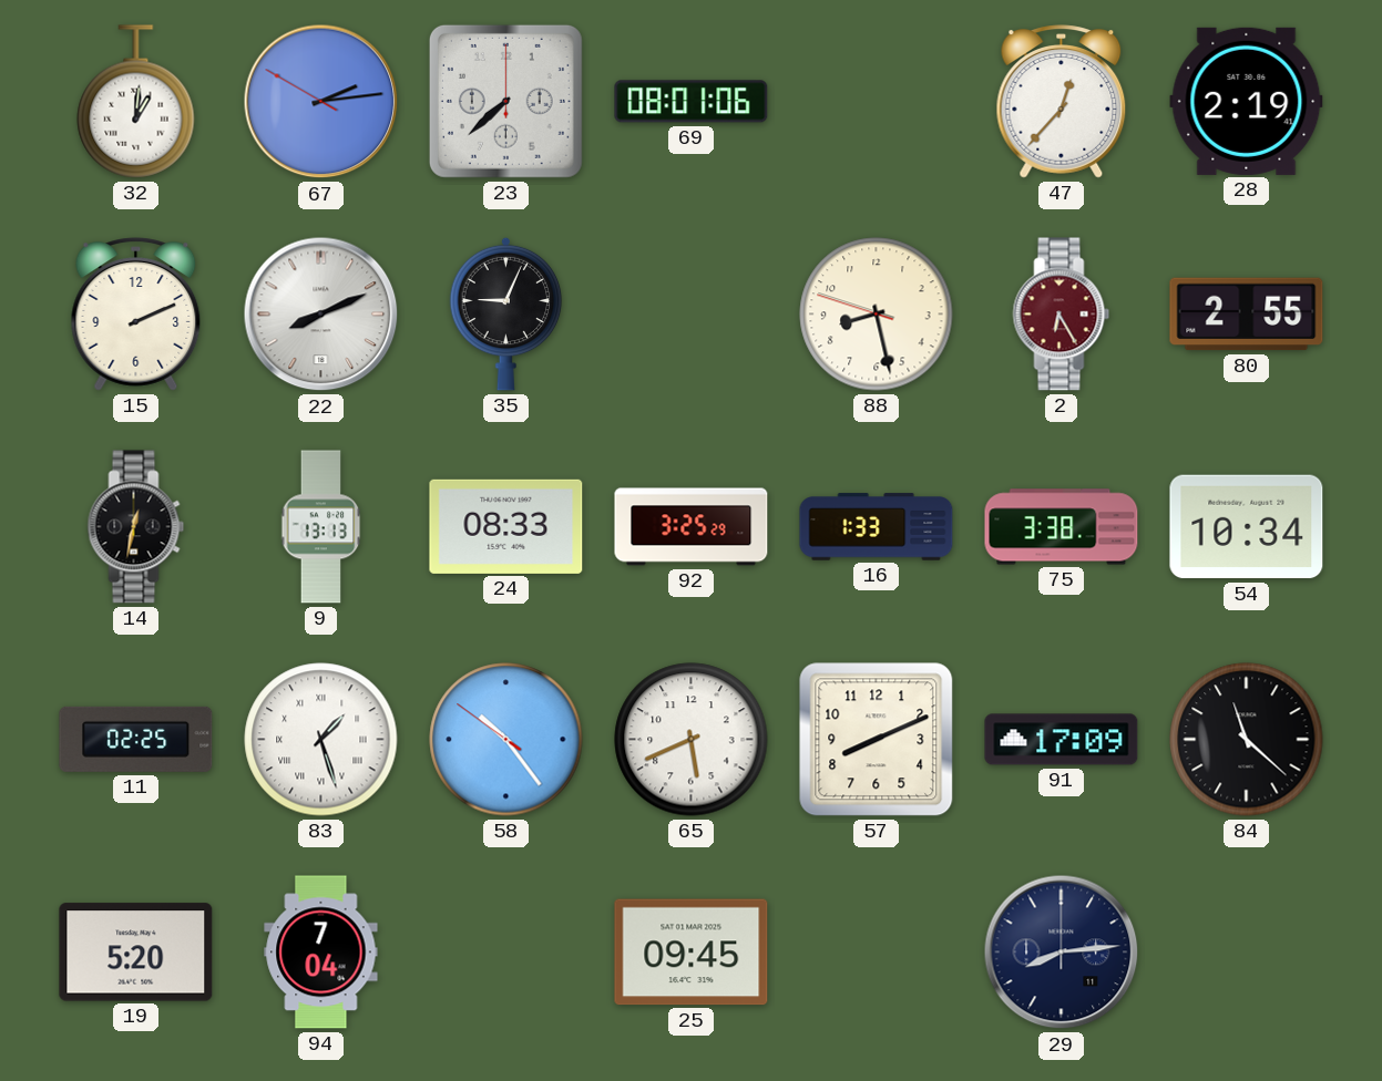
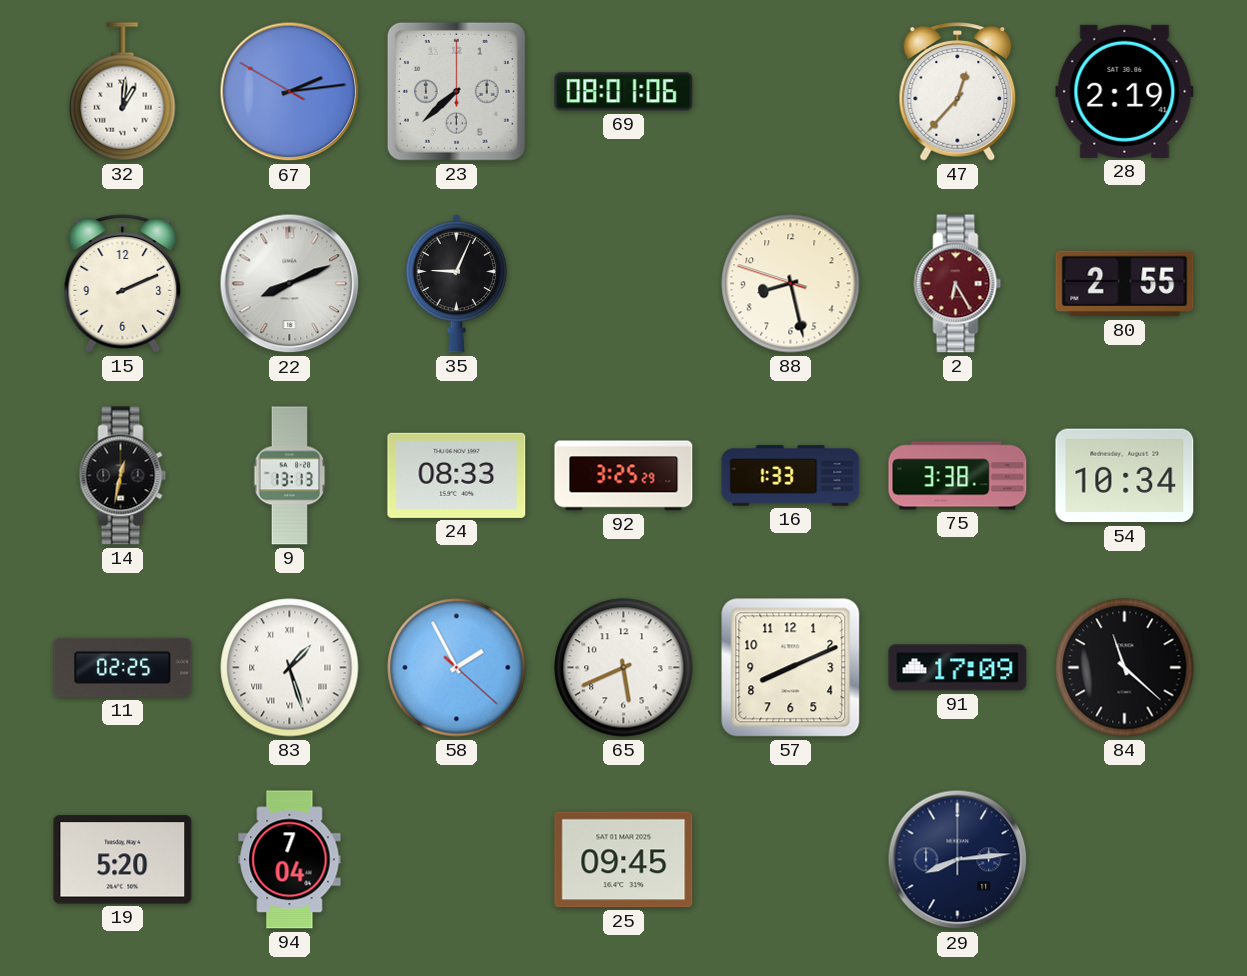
58: 10:23 -> 1:55
